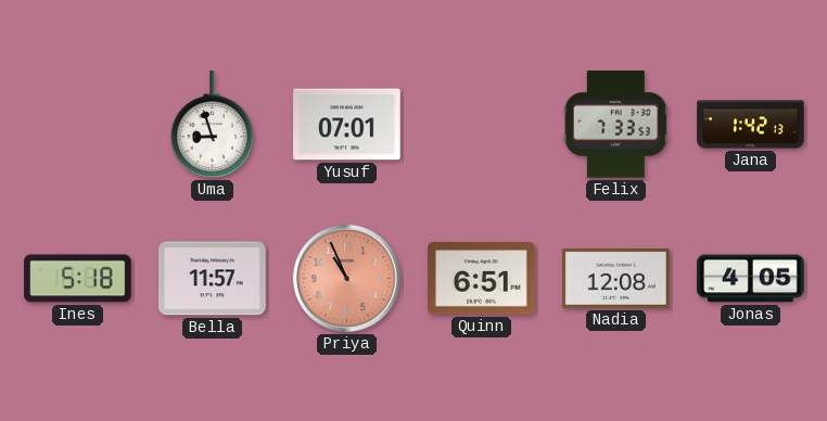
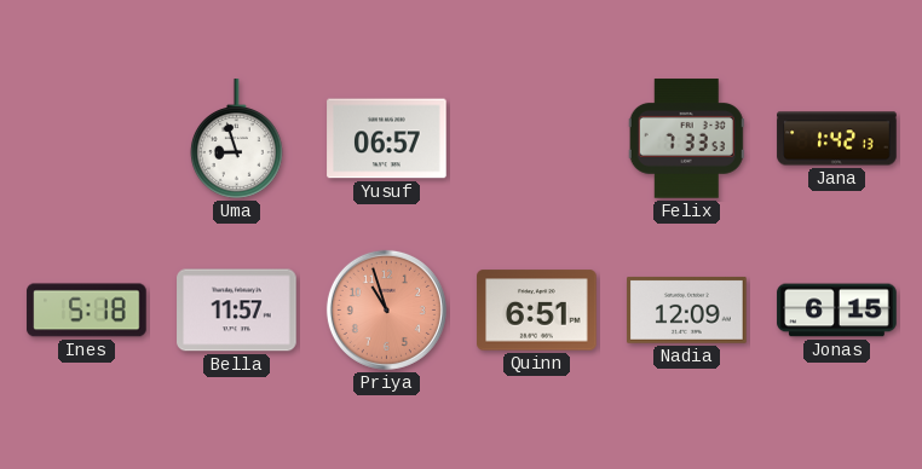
Yusuf: 07:01 -> 06:57
Priya: 10:56 -> 10:57
Nadia: 12:08 -> 12:09
Jonas: 4:05 -> 6:15
